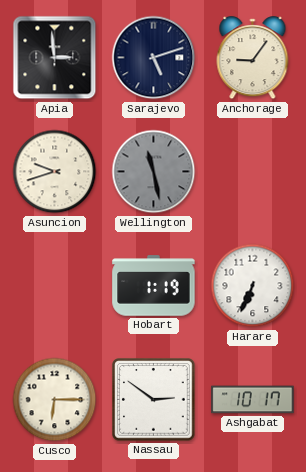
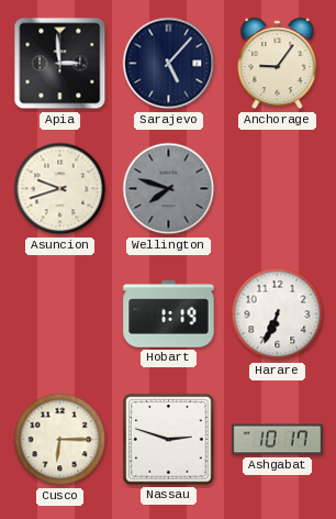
Sarajevo: 5:12 -> 5:07
Wellington: 11:28 -> 7:48
Nassau: 2:51 -> 2:48
